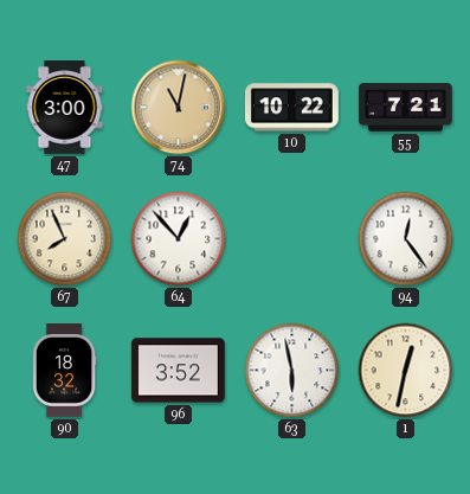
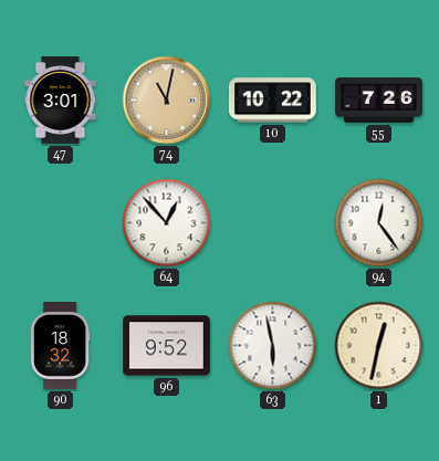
47: 3:00 -> 3:01
55: 7:21 -> 7:26
67: 7:56 -> none
96: 3:52 -> 9:52
